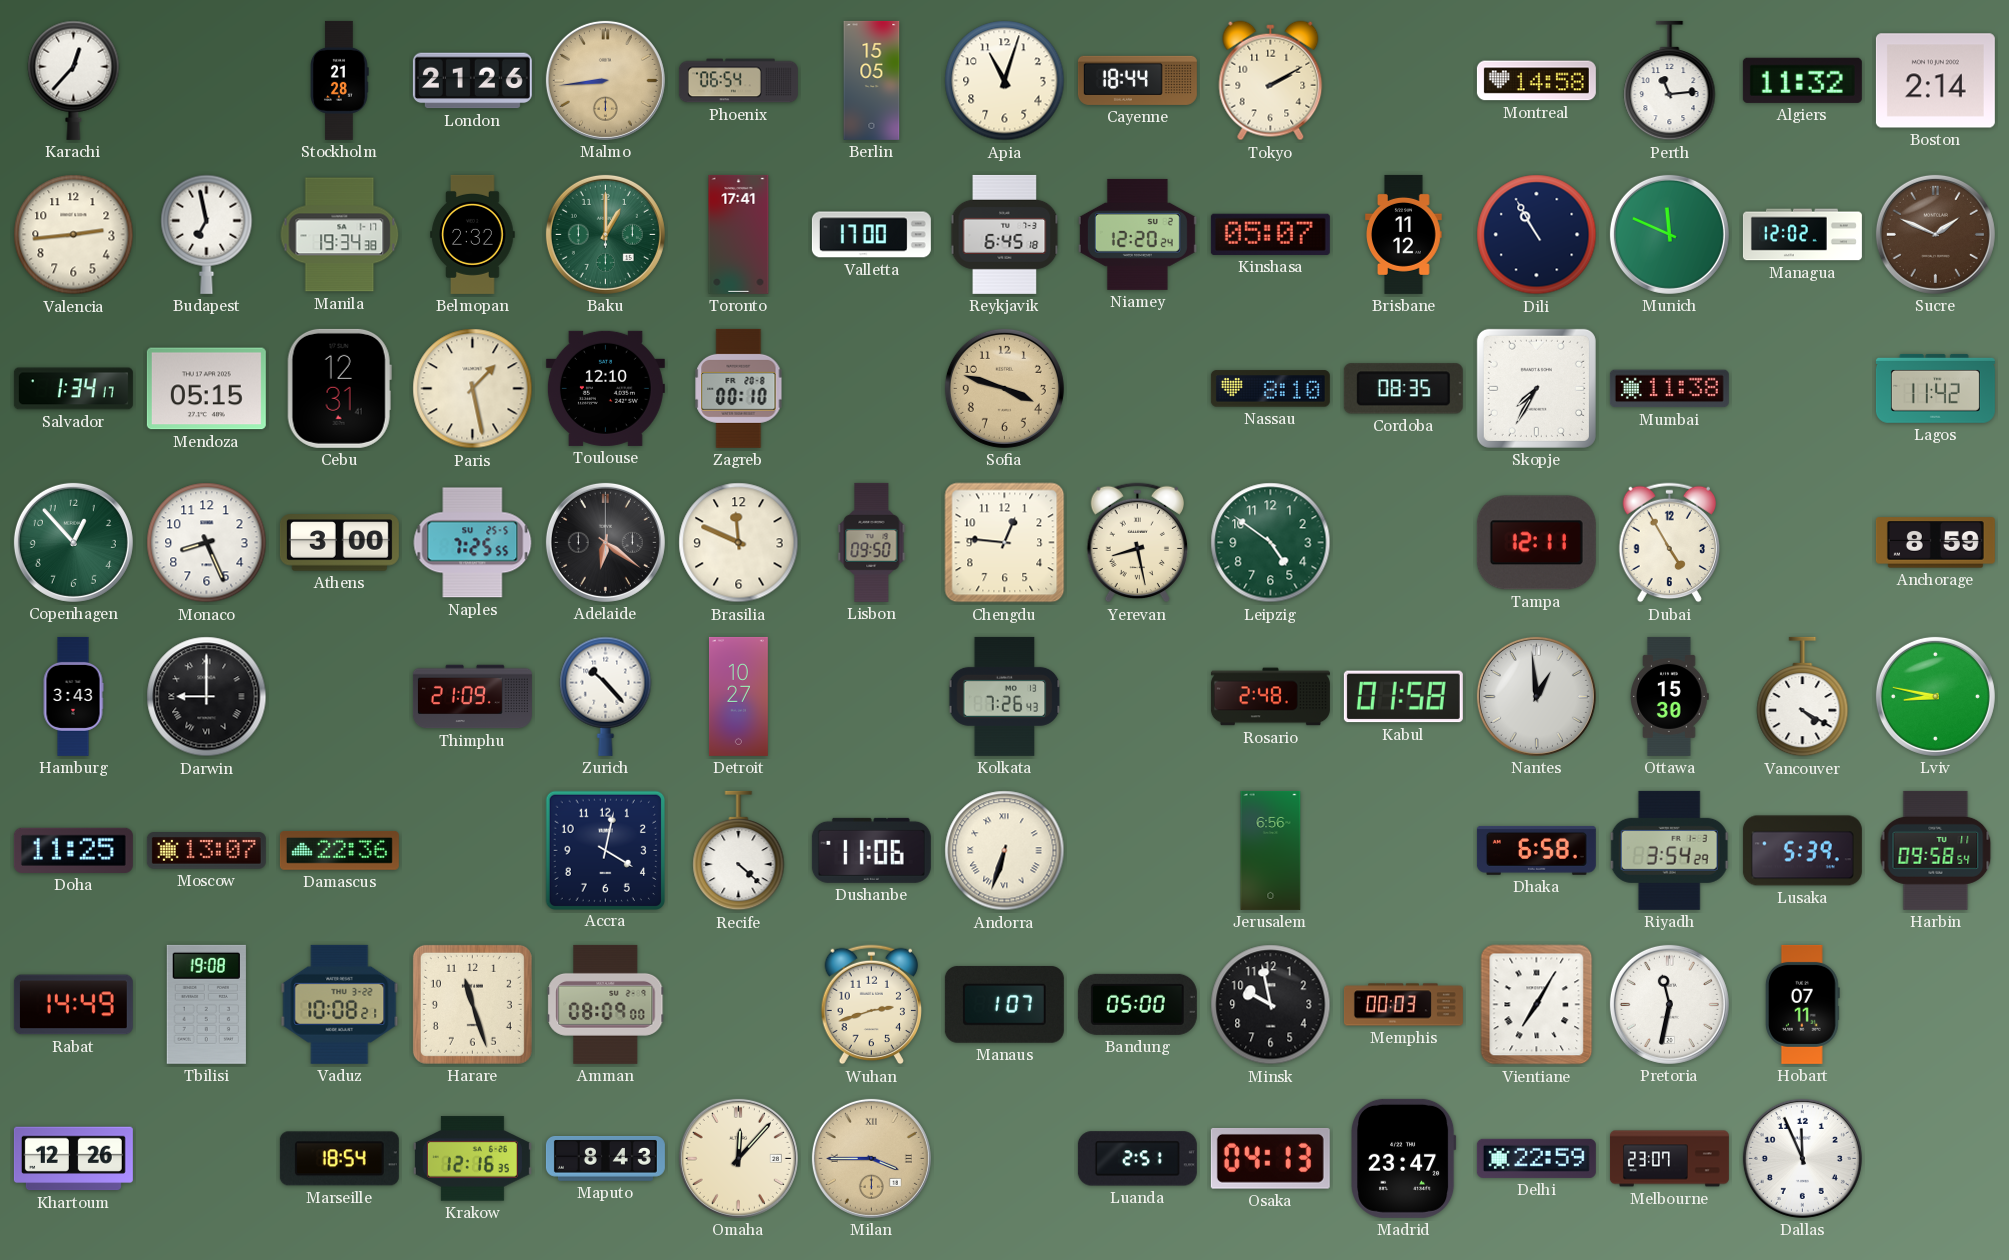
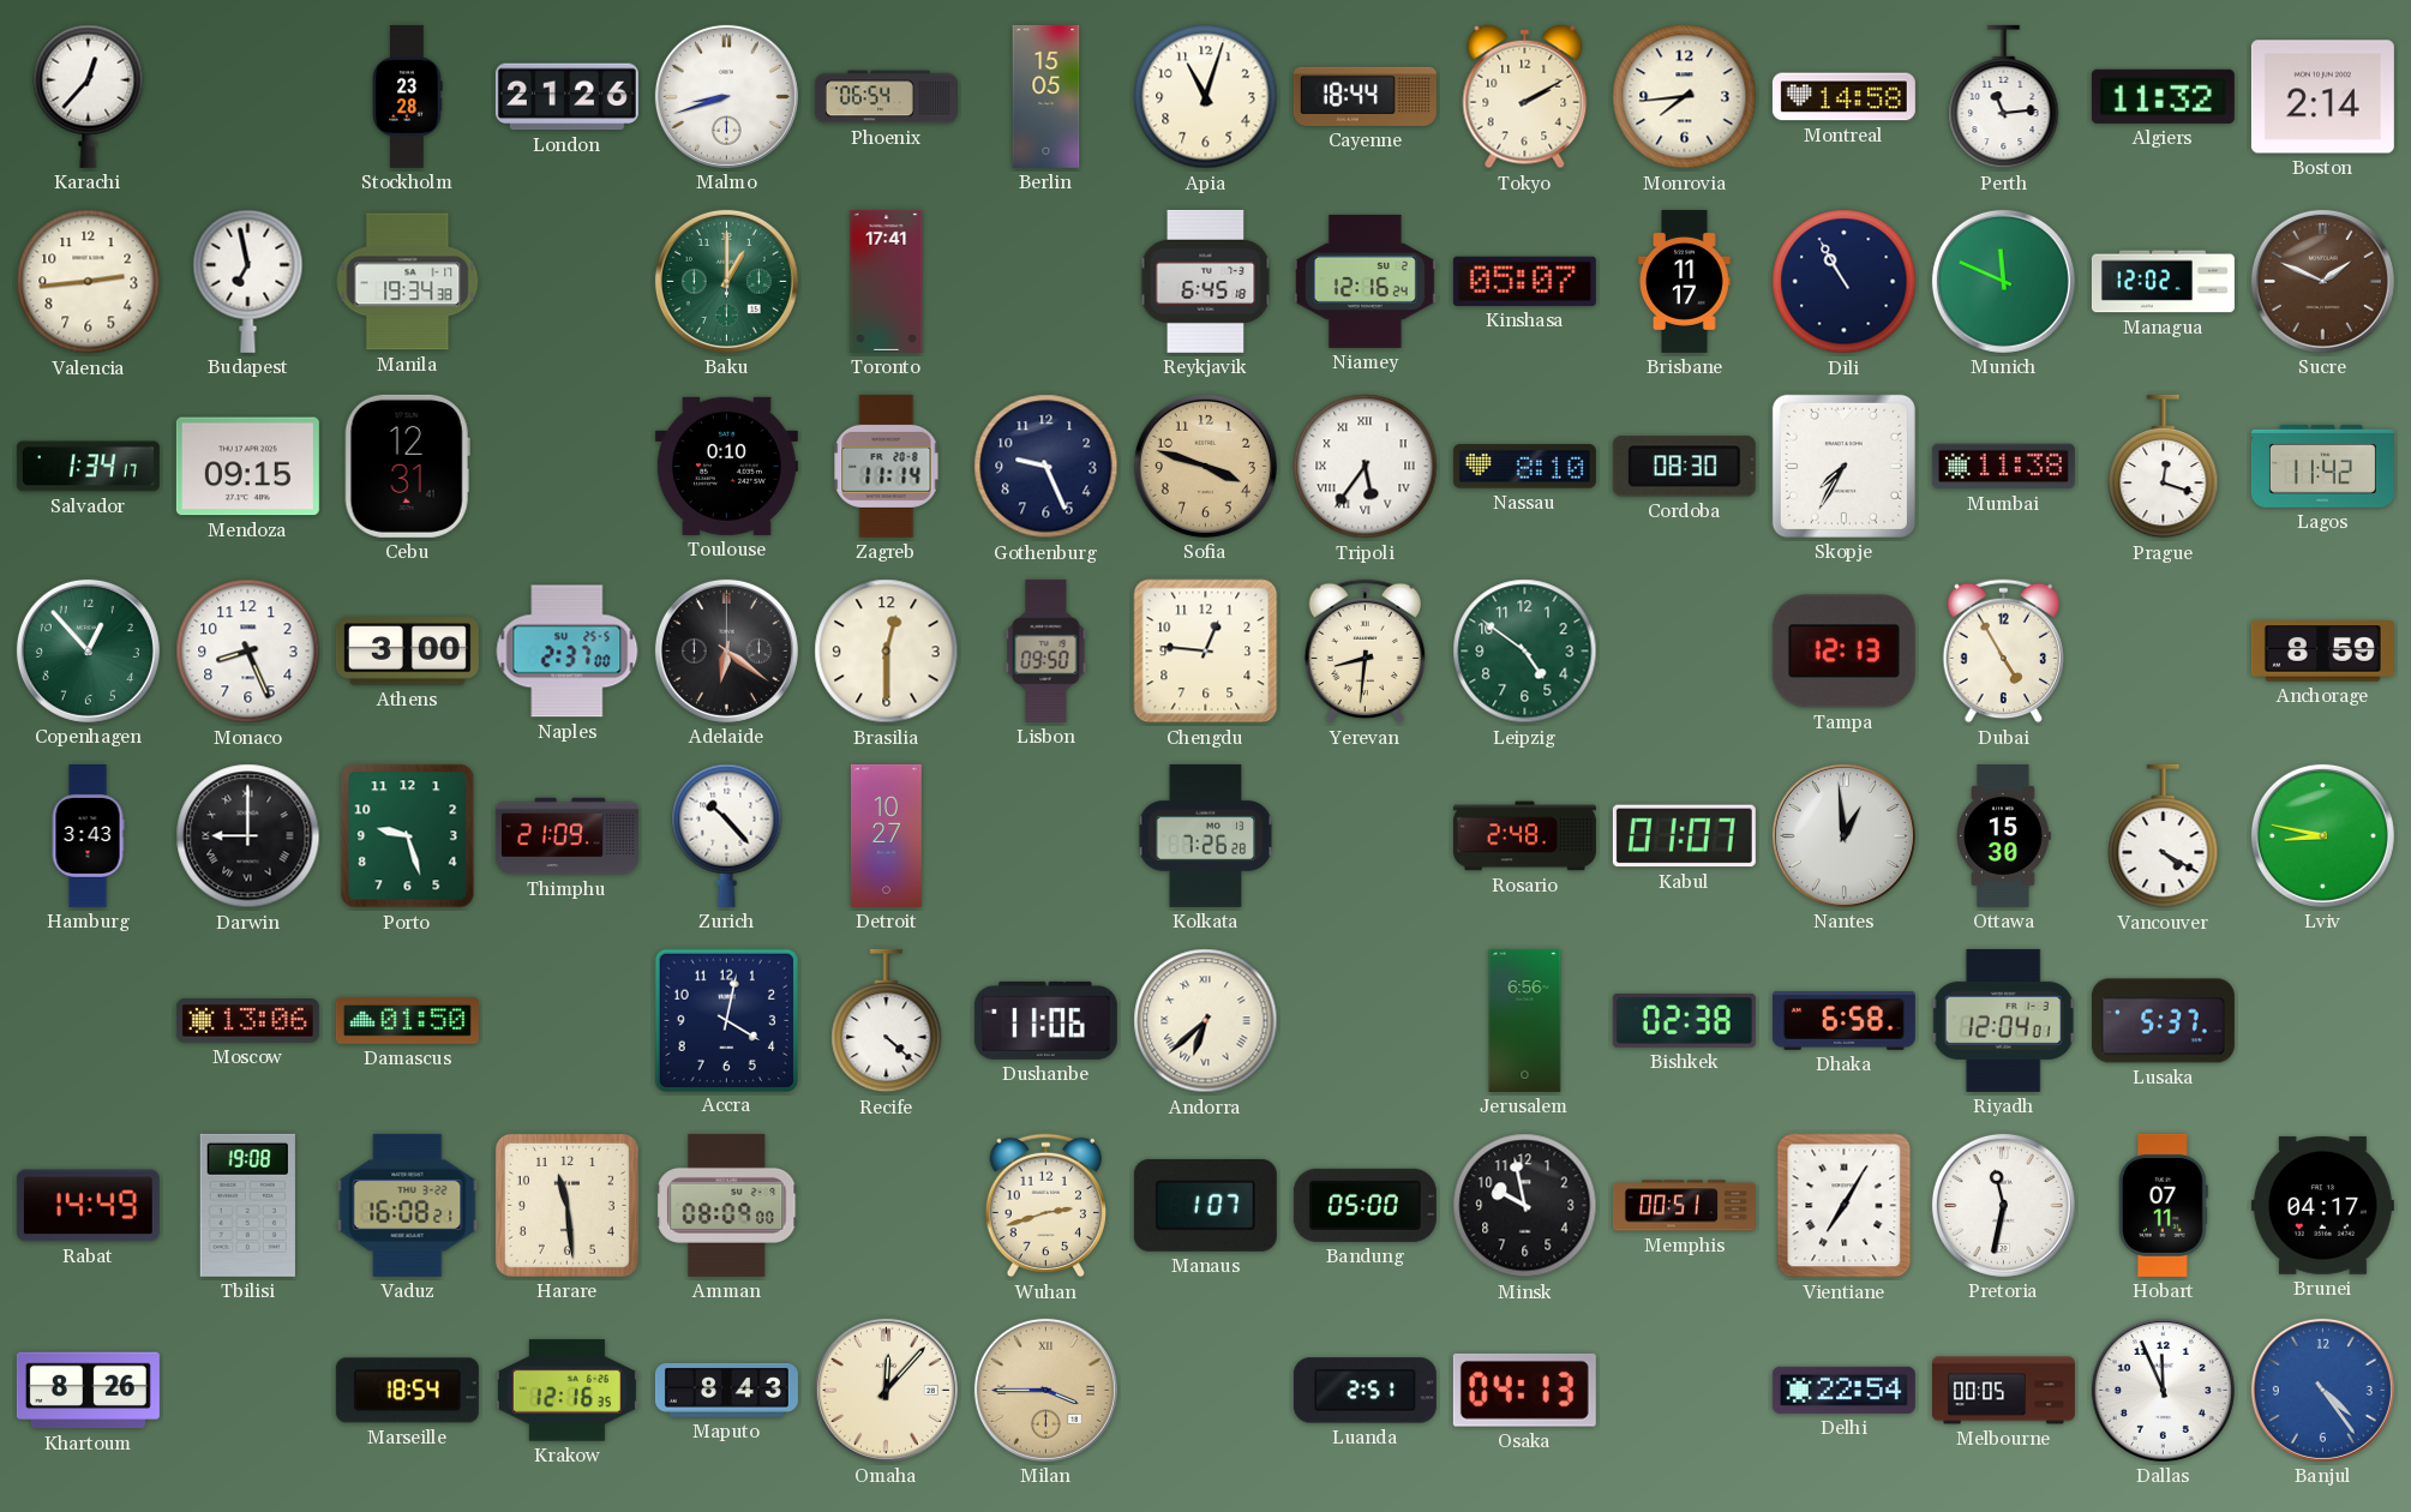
Stockholm: 21:28 -> 23:28
Malmo: 8:44 -> 8:42
Malmo dial: champagne -> white
Monrovia: none -> 7:44
Belmopan: 2:32 -> none
Valletta: 17:00 -> none
Niamey: 12:20 -> 12:16
Brisbane: 11:12 -> 11:17
Mendoza: 05:15 -> 09:15
Paris: 1:28 -> none
Toulouse: 12:10 -> 0:10
Zagreb: 00:10 -> 11:14
Gothenburg: none -> 9:26
Tripoli: none -> 5:36
Cordoba: 08:35 -> 08:30
Prague: none -> 12:18
Naples: 7:25 -> 2:37
Brasilia: 11:49 -> 12:30
Yerevan: 8:28 -> 8:31
Tampa: 12:11 -> 12:13
Porto: none -> 9:27
Kolkata: 7:26:43 -> 7:26:28
Kabul: 01:58 -> 01:07
Doha: 11:25 -> none
Moscow: 13:07 -> 13:06
Damascus: 22:36 -> 01:50
Andorra: 6:33 -> 6:38
Bishkek: none -> 02:38
Riyadh: 3:54 -> 12:04
Lusaka: 5:39 -> 5:37
Harbin: 09:58 -> none
Vaduz: 10:08 -> 16:08
Harare: 11:27 -> 11:29
Memphis: 00:03 -> 00:51
Brunei: none -> 04:17
Khartoum: 12:26 -> 8:26
Madrid: 23:47 -> none
Delhi: 22:59 -> 22:54
Melbourne: 23:07 -> 00:05
Banjul: none -> 4:24
